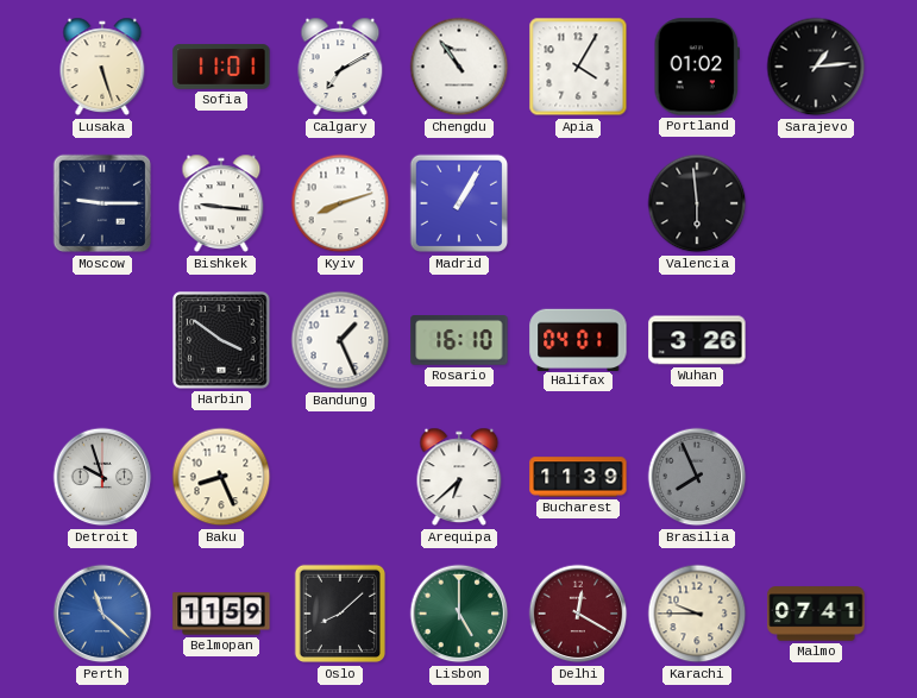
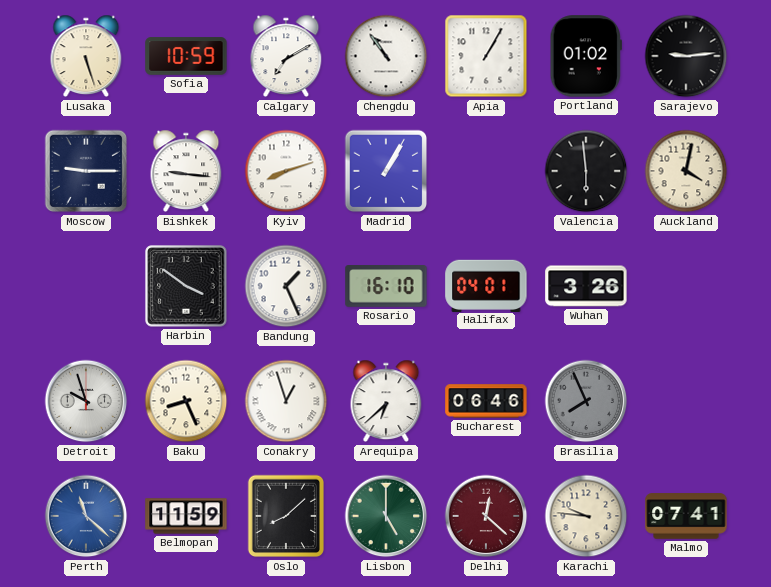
Sofia: 11:01 -> 10:59
Apia: 4:05 -> 1:05
Sarajevo: 1:14 -> 9:14
Auckland: none -> 4:02
Conakry: none -> 12:57
Bucharest: 11:39 -> 06:46
Delhi: 12:20 -> 12:22
Karachi: 9:45 -> 9:46
